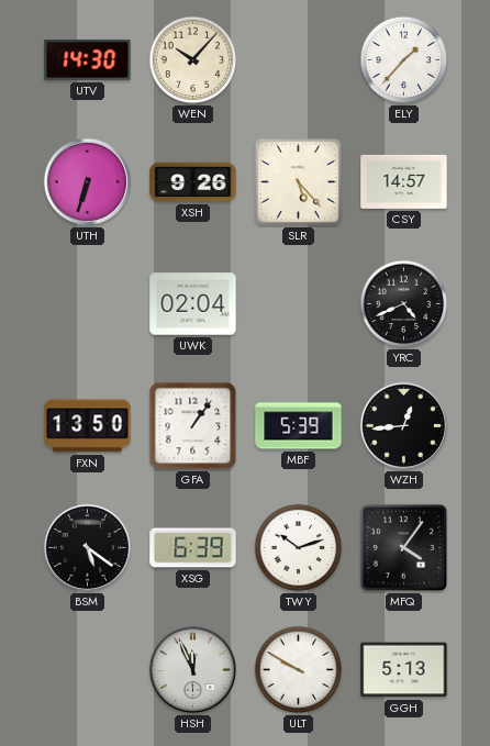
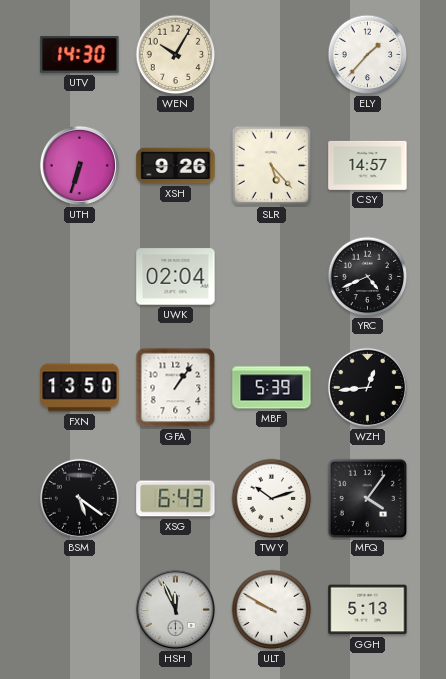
WEN: 10:07 -> 10:05
XSG: 6:39 -> 6:43
